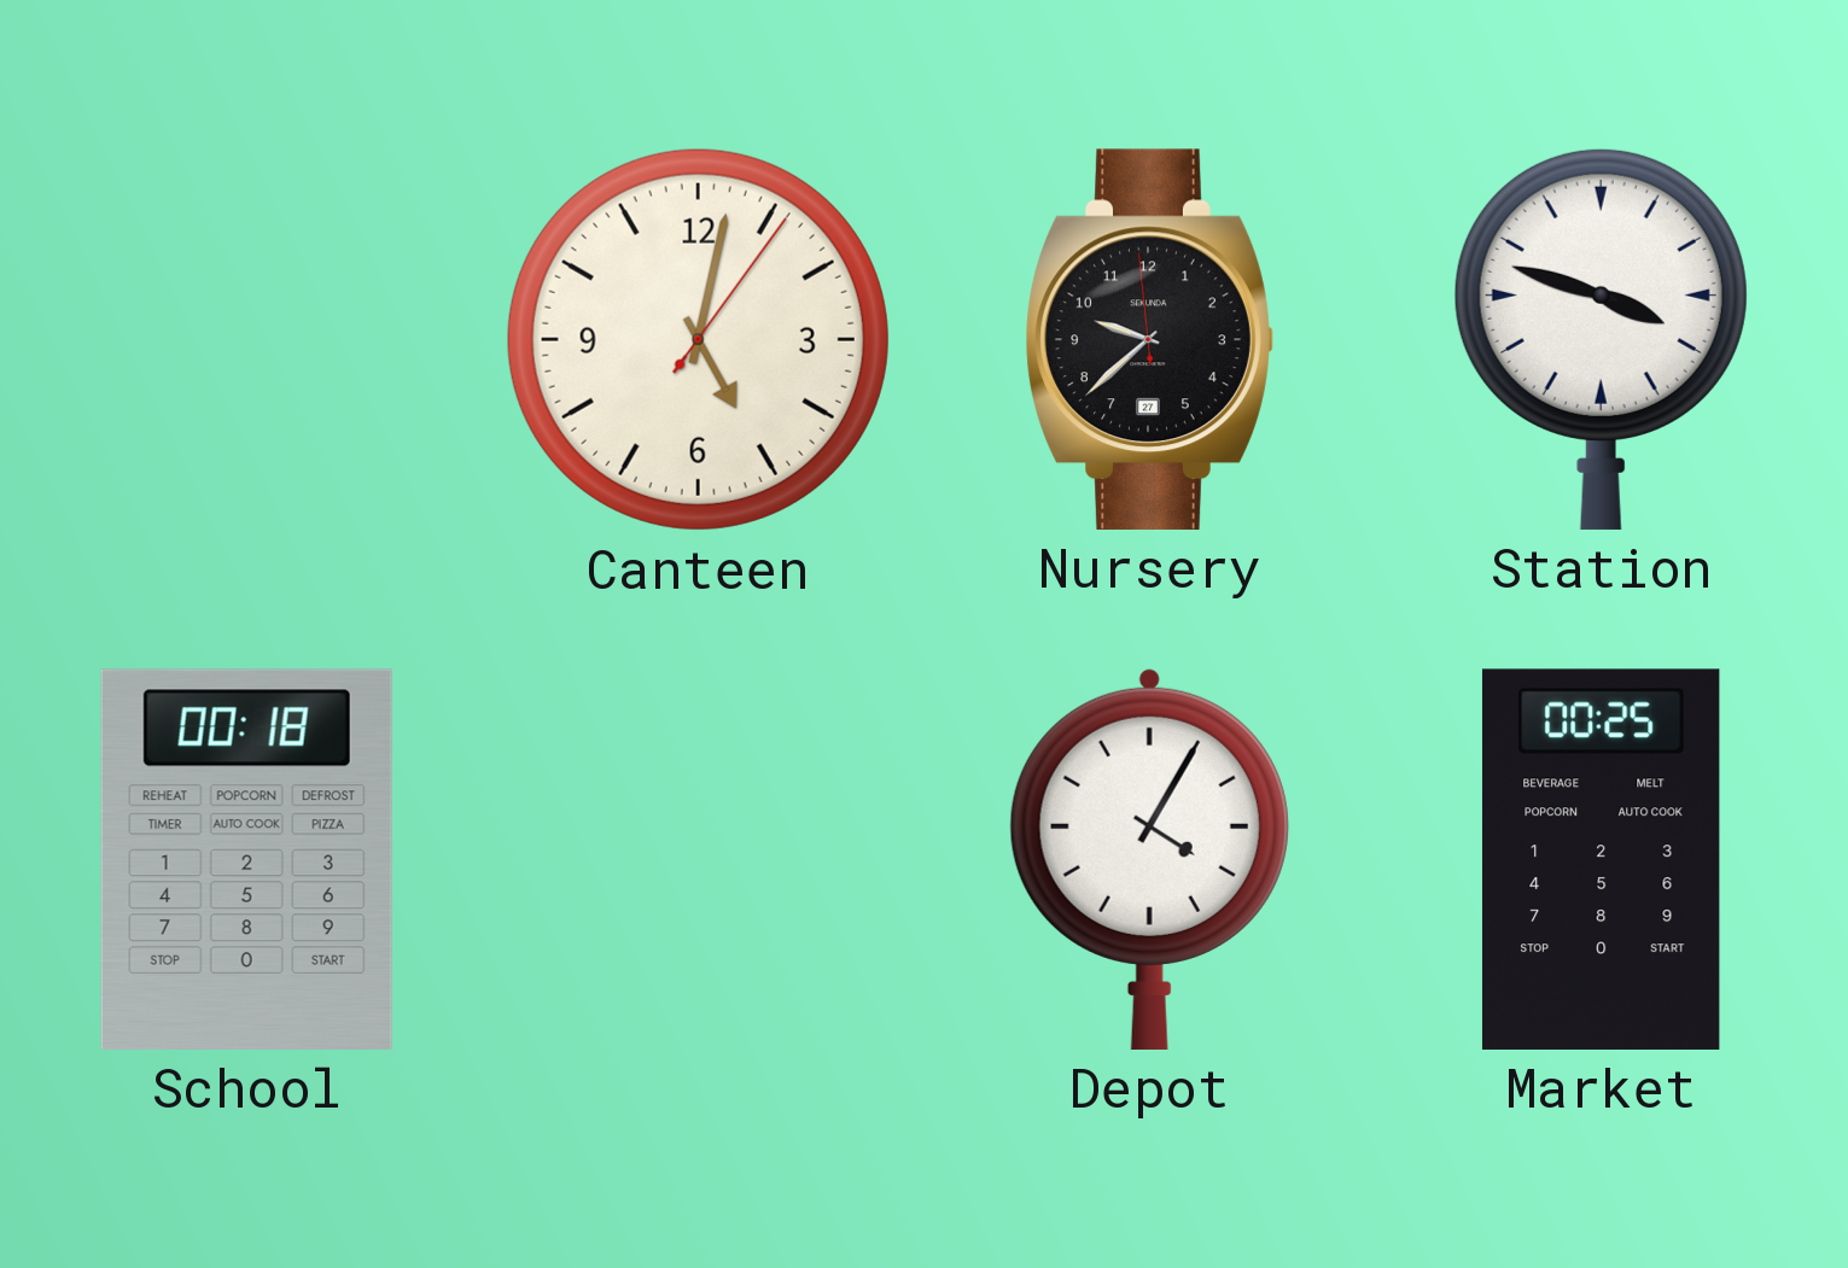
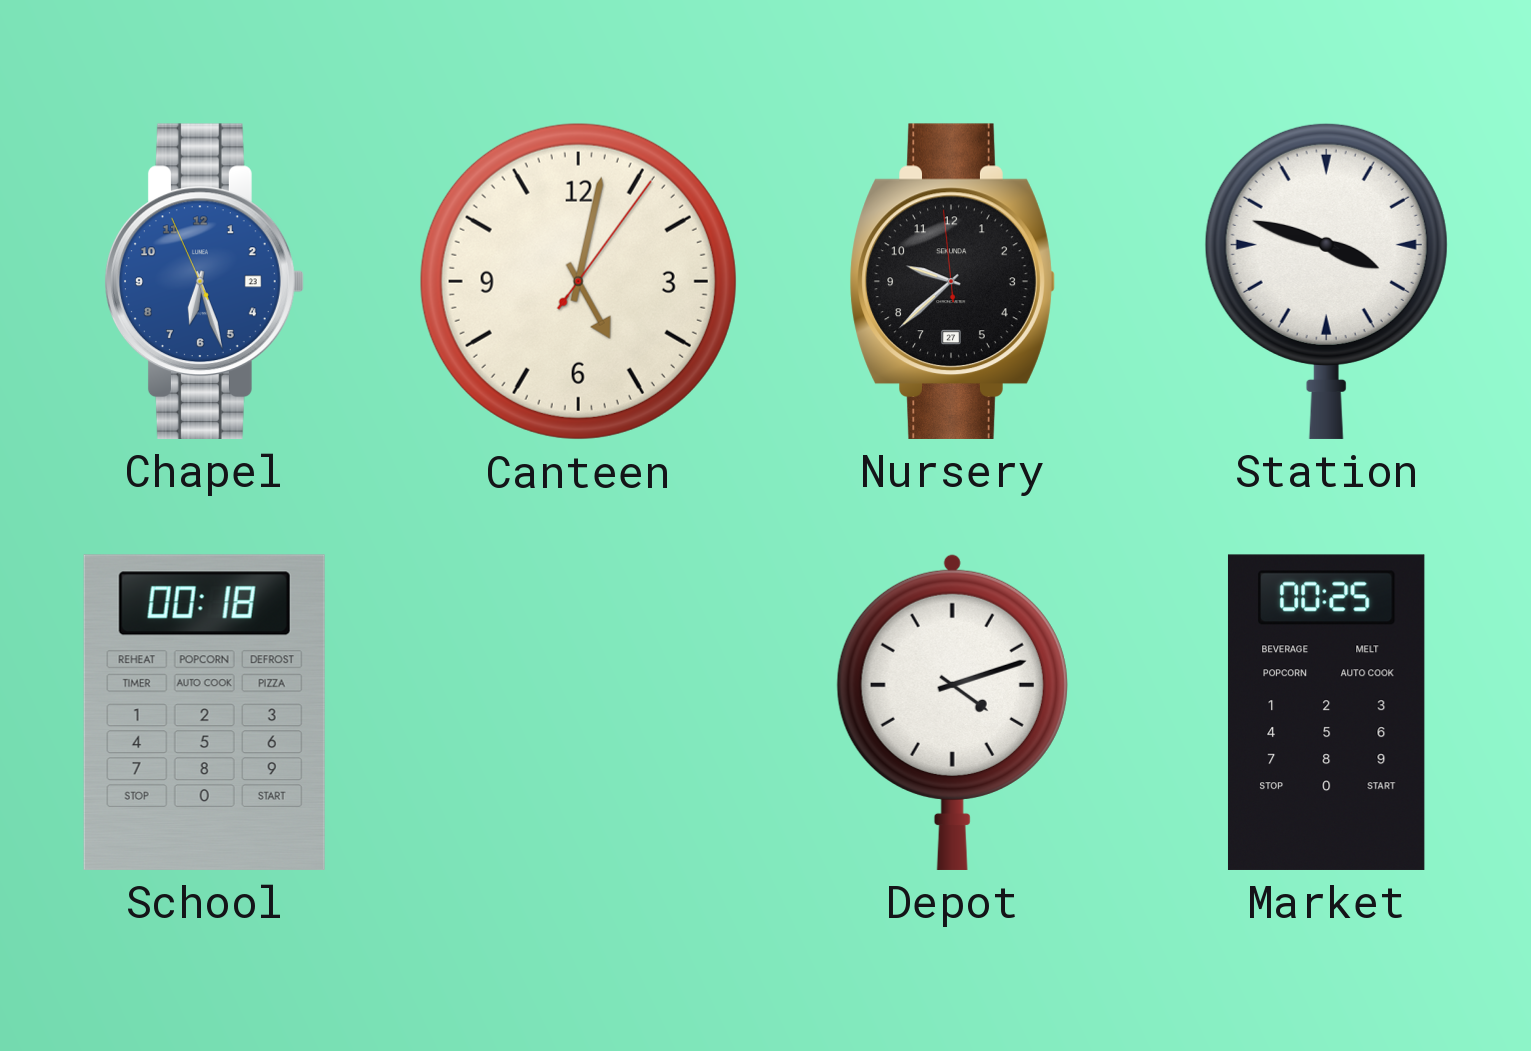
Chapel: none -> 6:26
Depot: 4:05 -> 4:12
